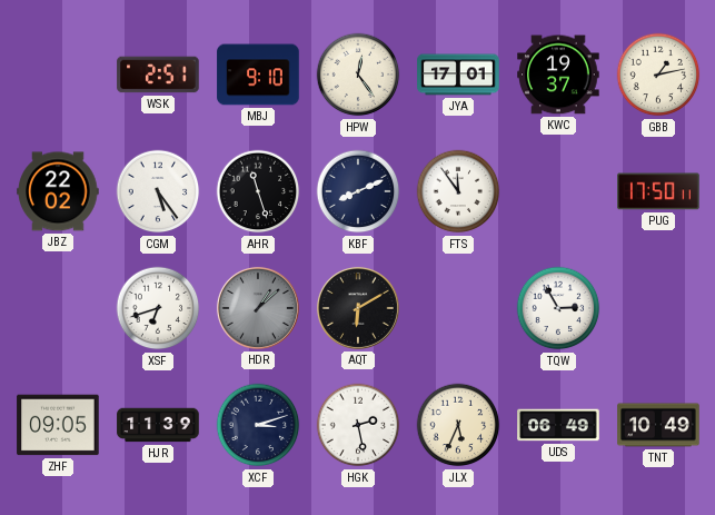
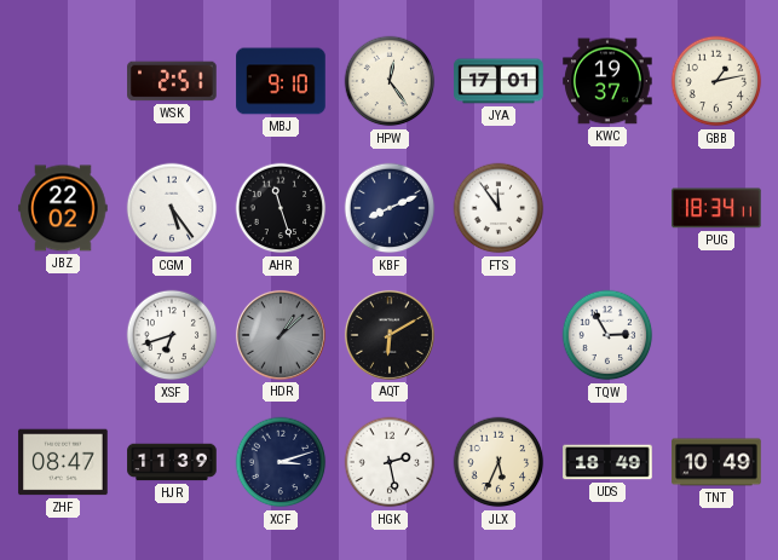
PUG: 17:50 -> 18:34
ZHF: 09:05 -> 08:47
UDS: 06:49 -> 18:49
